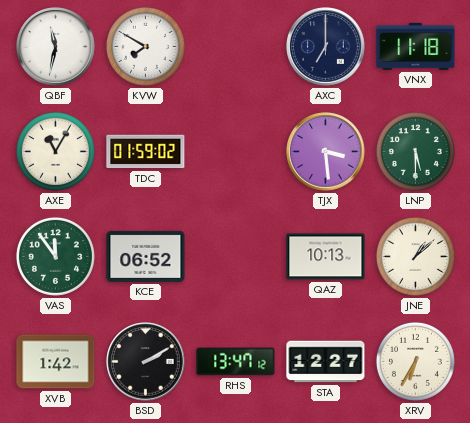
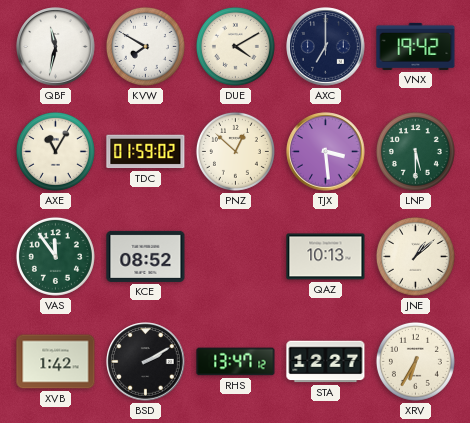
DUE: none -> 4:10
VNX: 11:18 -> 19:42
PNZ: none -> 12:52
KCE: 06:52 -> 08:52
